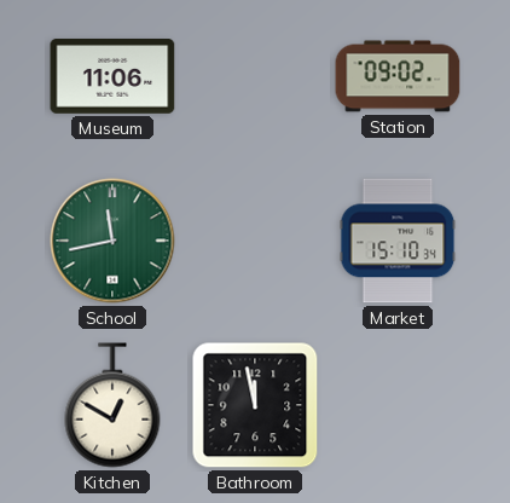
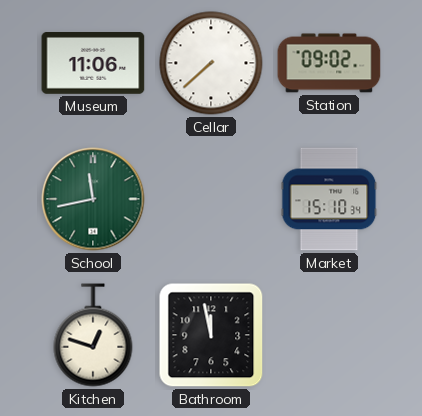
Cellar: none -> 7:38
Kitchen: 12:50 -> 12:48
